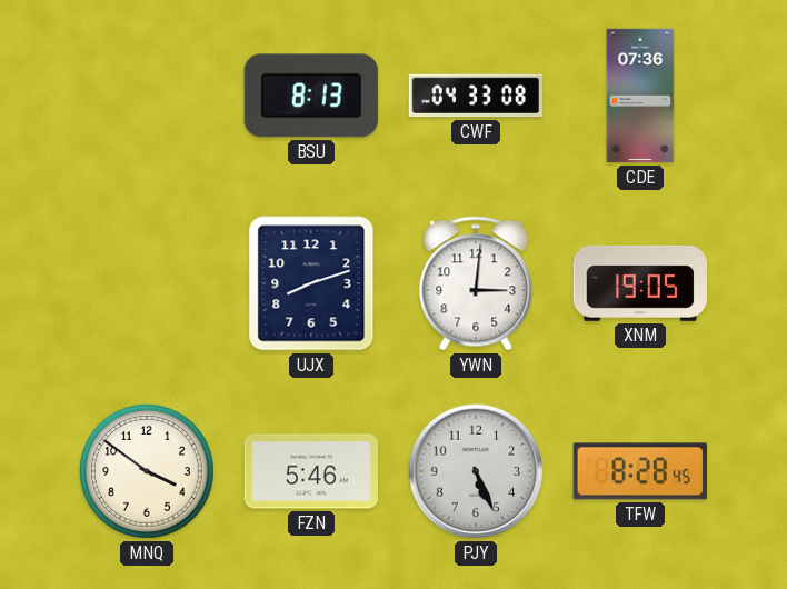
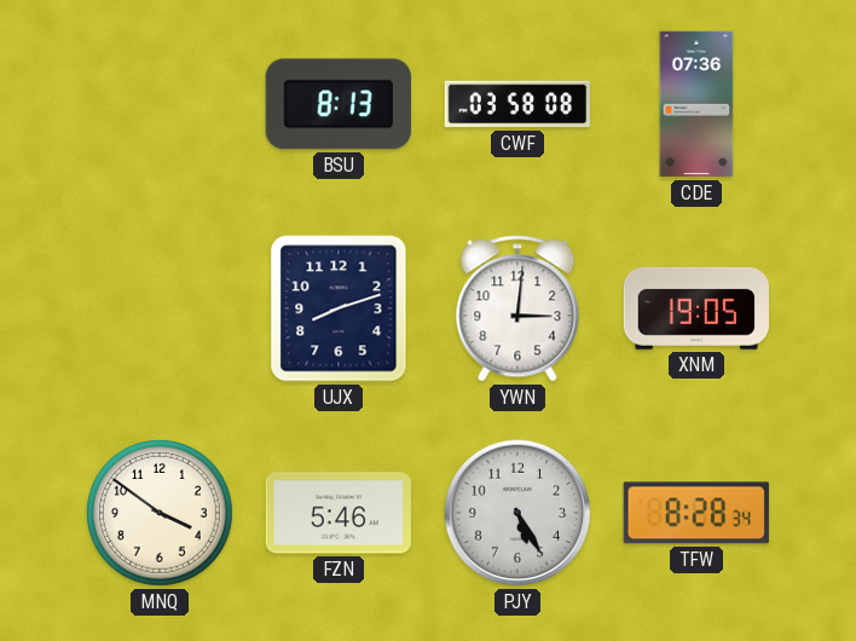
CWF: 04:33 -> 03:58
PJY: 5:26 -> 5:25
TFW: 8:28:45 -> 8:28:34
